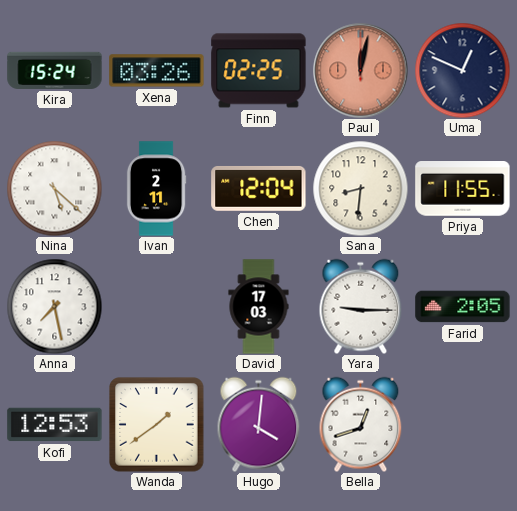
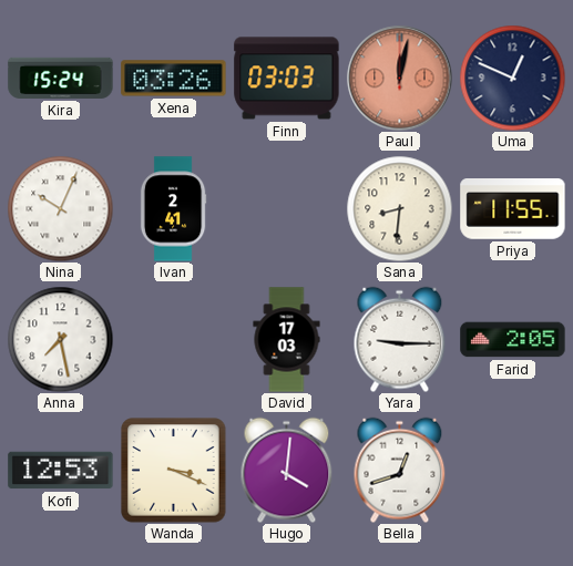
Finn: 02:25 -> 03:03
Nina: 5:22 -> 10:04
Ivan: 2:11 -> 2:41
Chen: 12:04 -> none
Wanda: 1:39 -> 3:19
